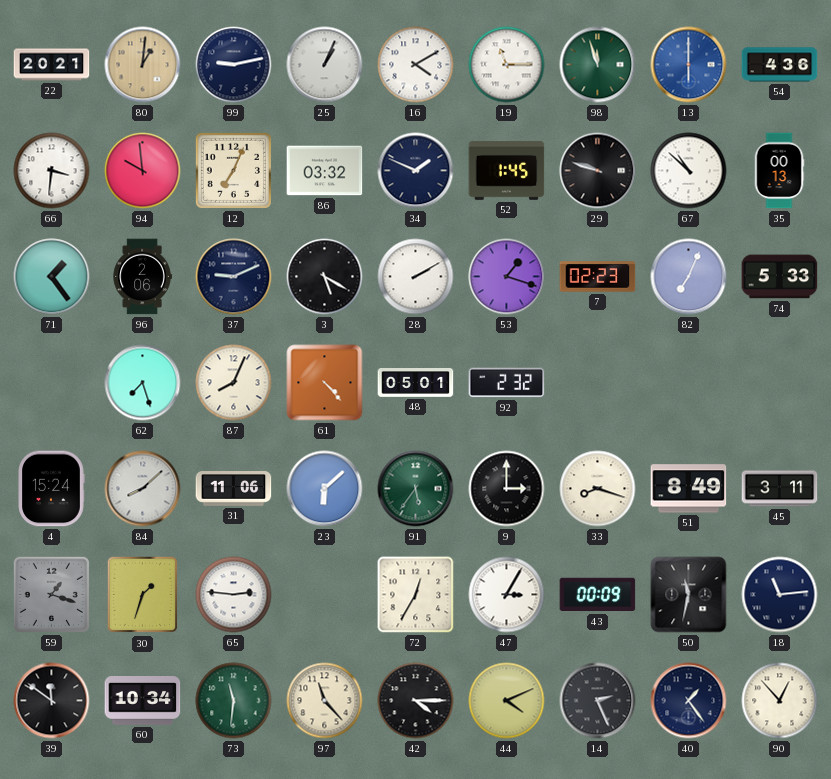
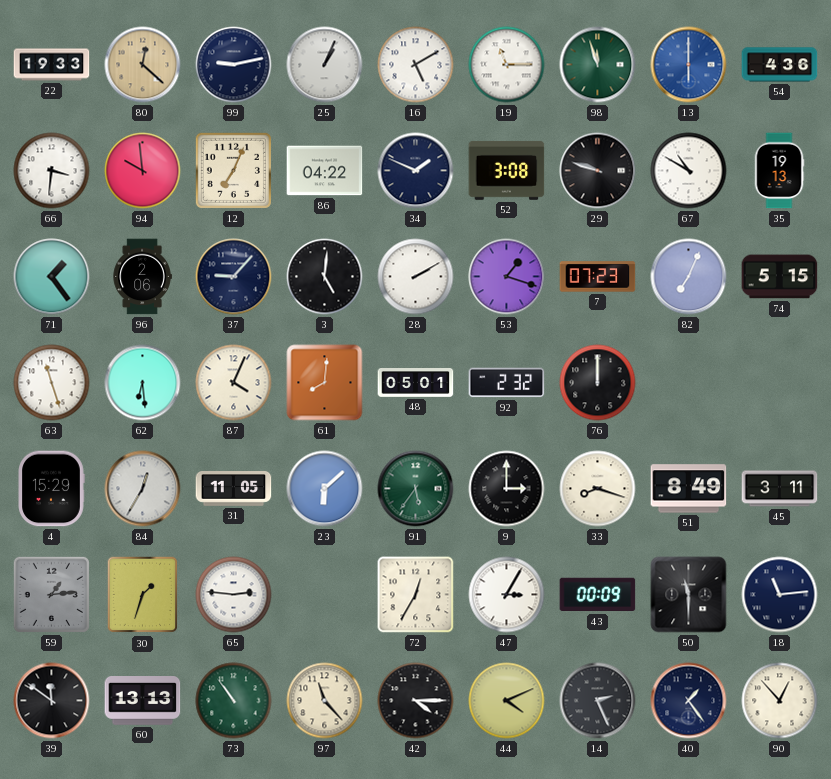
22: 20:21 -> 19:33
80: 1:01 -> 12:22
16: 4:10 -> 5:10
86: 03:32 -> 04:22
52: 1:45 -> 3:08
67: 10:52 -> 10:50
35: 00:13 -> 19:13
37: 9:11 -> 9:07
3: 5:20 -> 5:01
7: 02:23 -> 07:23
74: 5:33 -> 5:15
63: none -> 11:27
62: 7:27 -> 6:29
87: 8:04 -> 4:04
61: 4:23 -> 8:01
76: none -> 12:00
4: 15:24 -> 15:29
84: 8:08 -> 12:35
31: 11:06 -> 11:05
59: 1:18 -> 1:14
50: 11:32 -> 11:30
60: 10:34 -> 13:13
73: 11:31 -> 10:54
